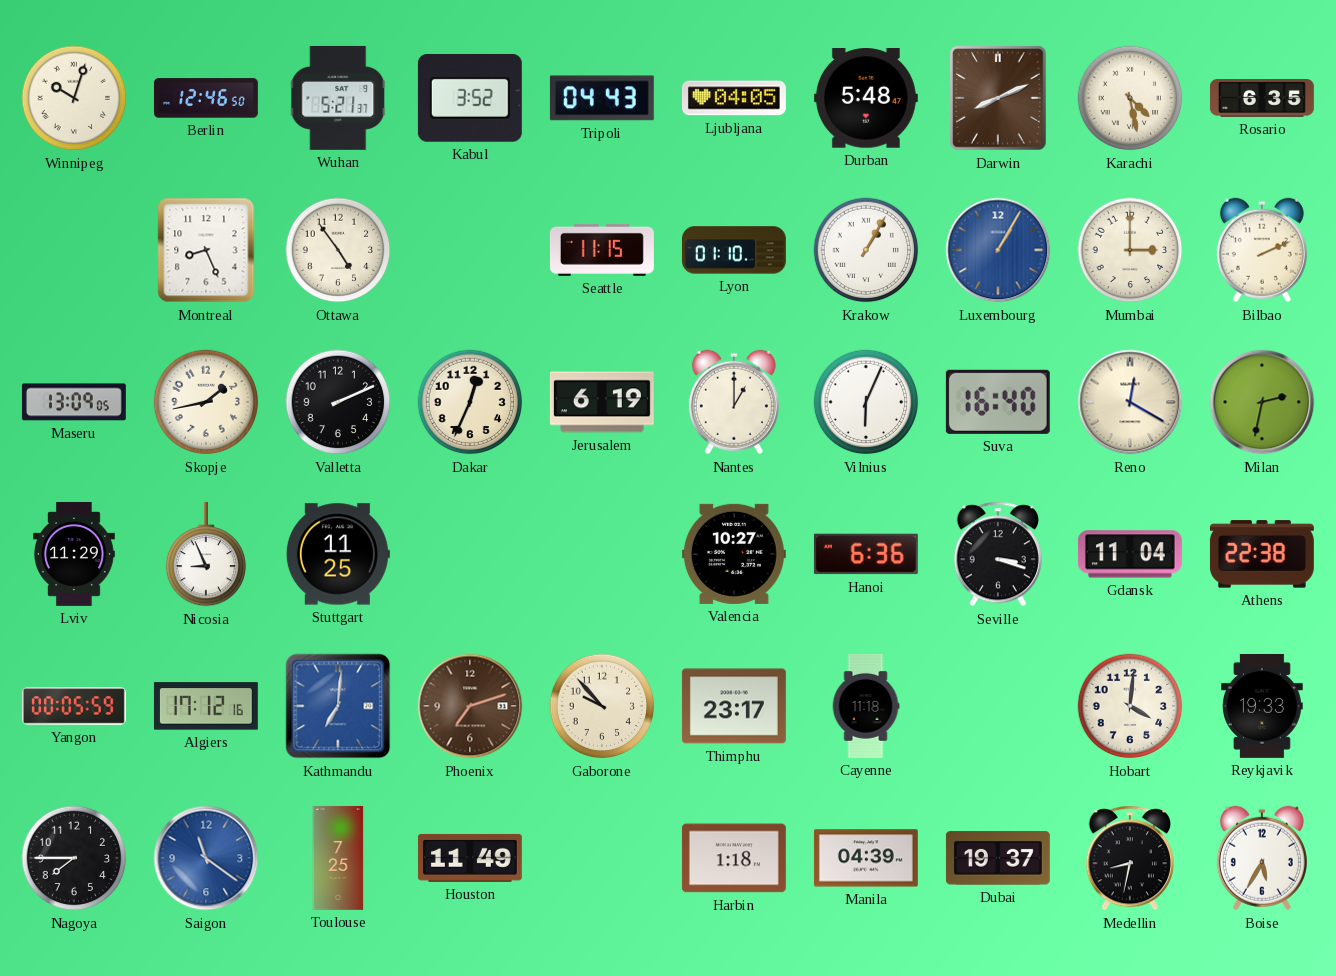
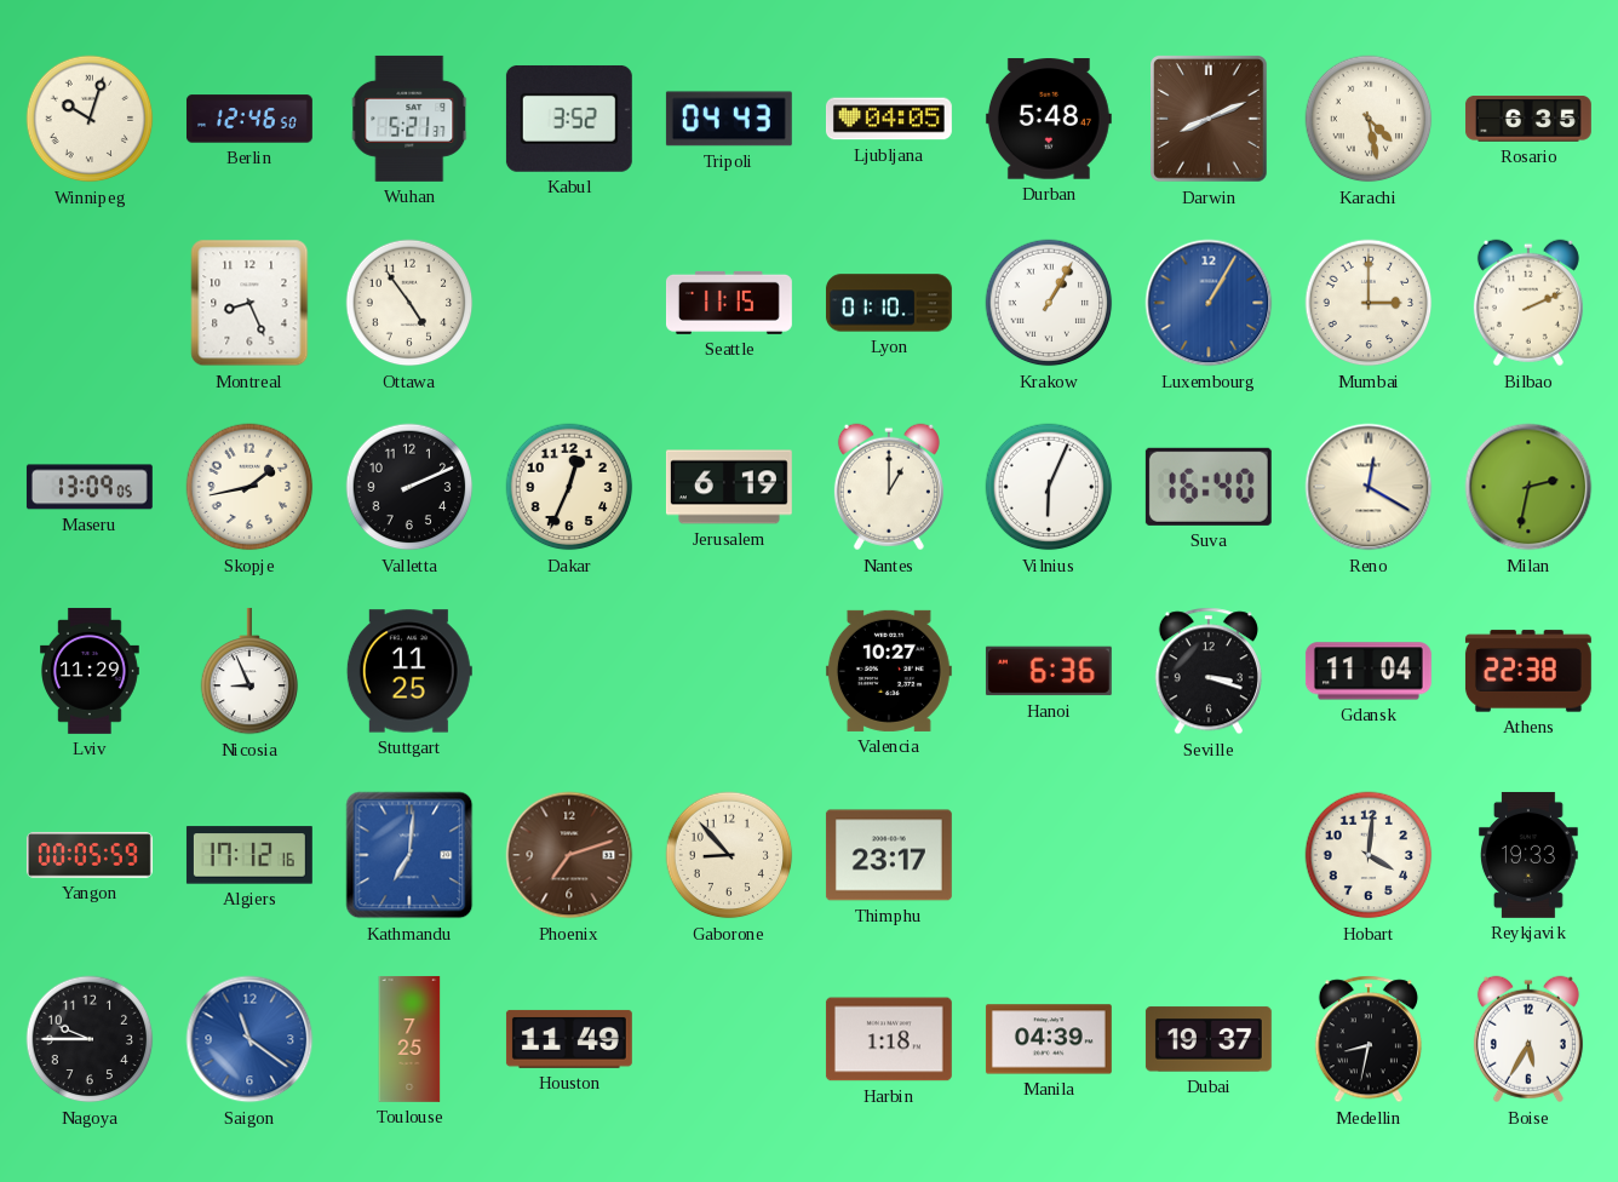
Gaborone: 9:53 -> 8:53
Cayenne: 11:18 -> none
Nagoya: 7:45 -> 9:45
